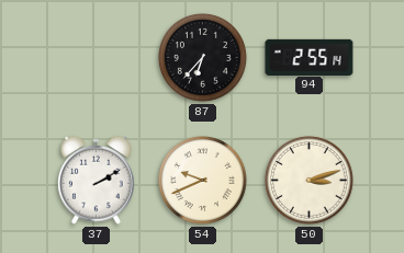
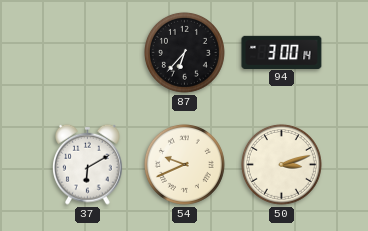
94: 2:55 -> 3:00
37: 2:10 -> 6:10
